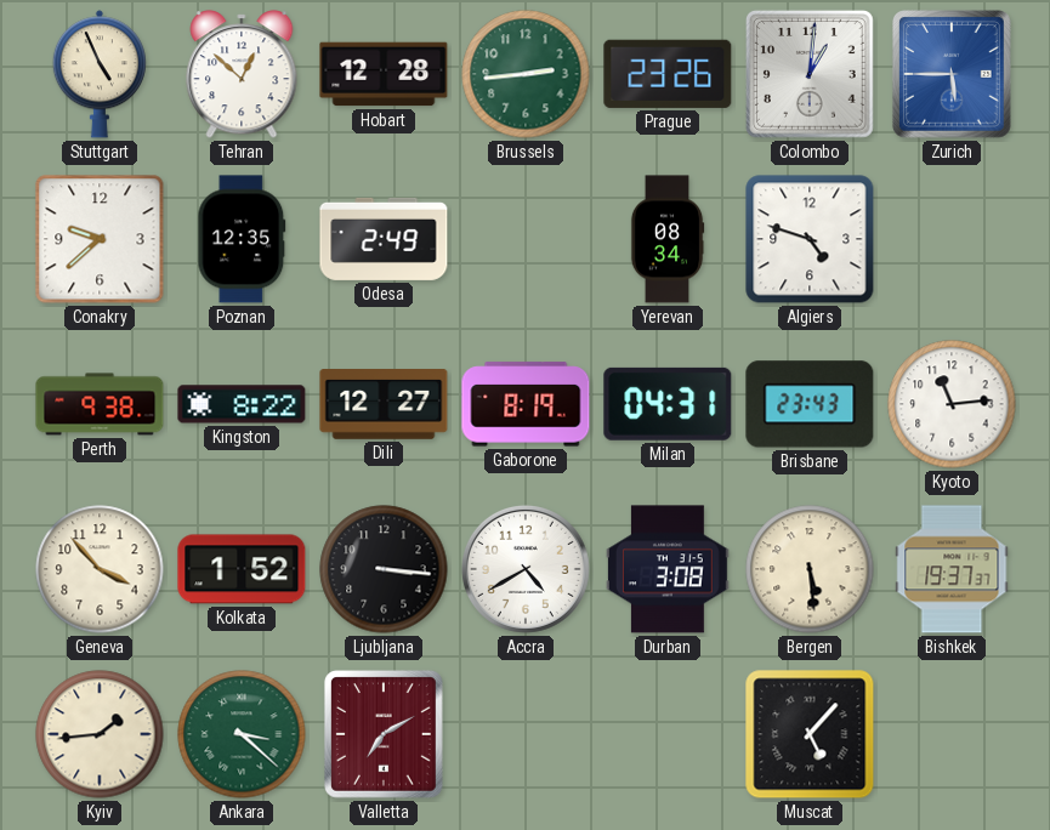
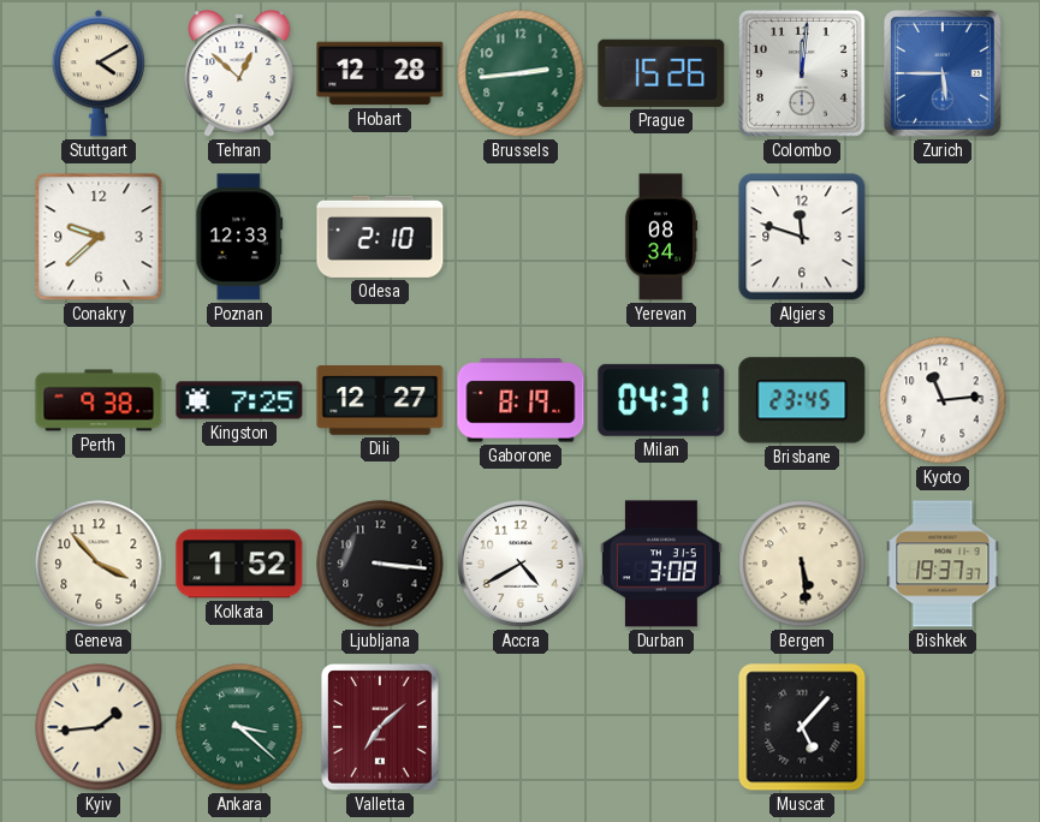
Stuttgart: 4:56 -> 4:10
Prague: 23:26 -> 15:26
Colombo: 1:01 -> 12:01
Poznan: 12:35 -> 12:33
Odesa: 2:49 -> 2:10
Algiers: 4:48 -> 11:48
Kingston: 8:22 -> 7:25
Brisbane: 23:43 -> 23:45
Valletta: 7:10 -> 7:08
